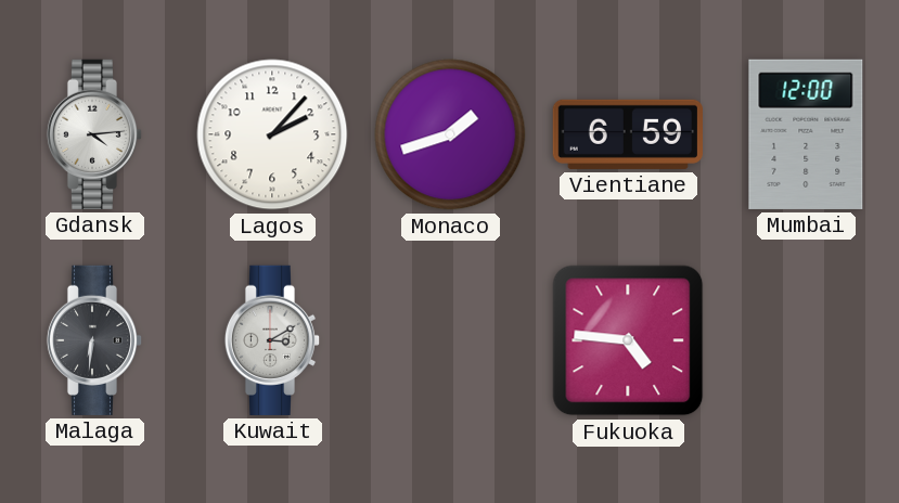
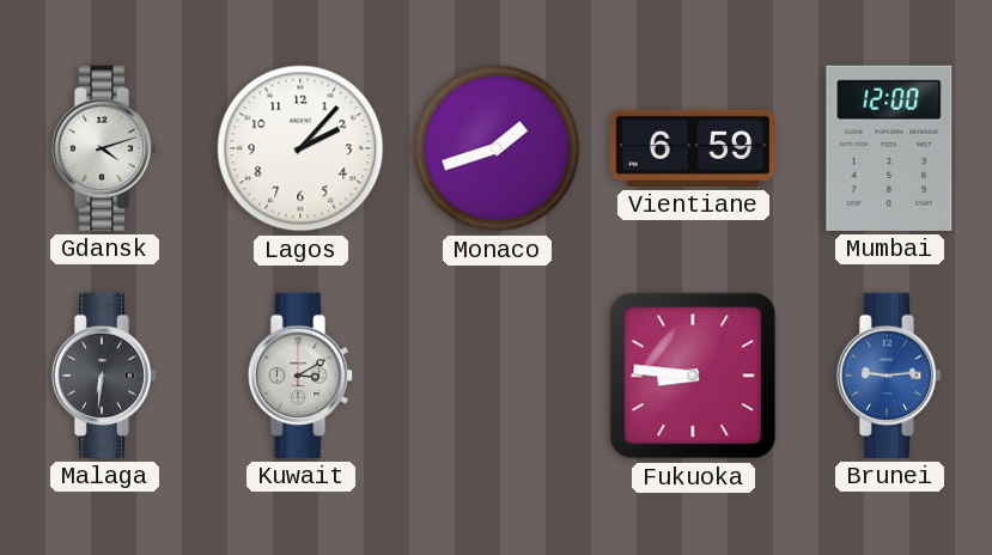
Gdansk: 4:14 -> 4:12
Fukuoka: 4:46 -> 8:46
Brunei: none -> 9:14
